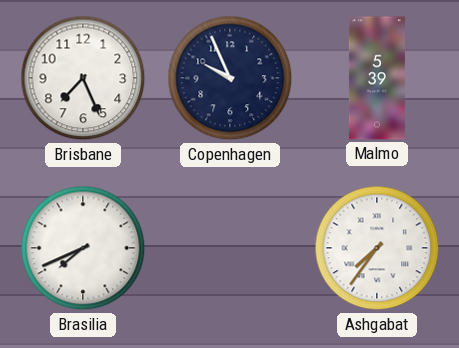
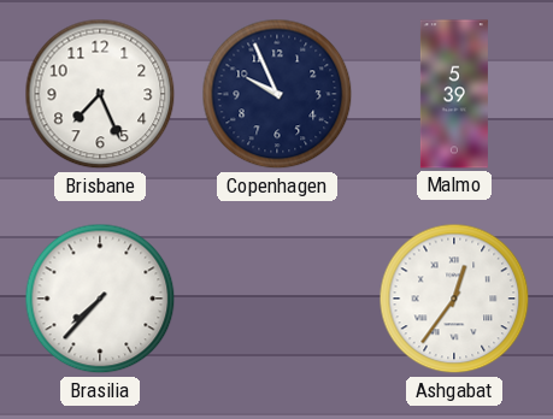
Brasilia: 7:41 -> 7:37
Ashgabat: 7:36 -> 12:36
